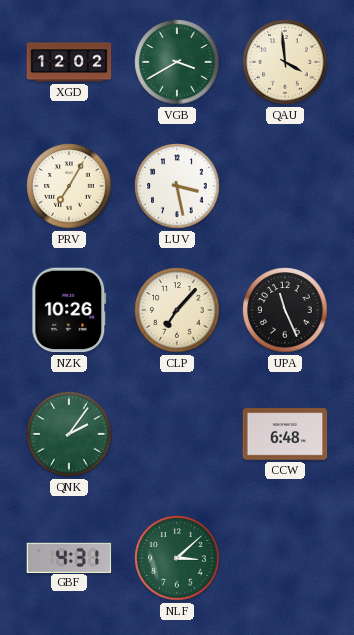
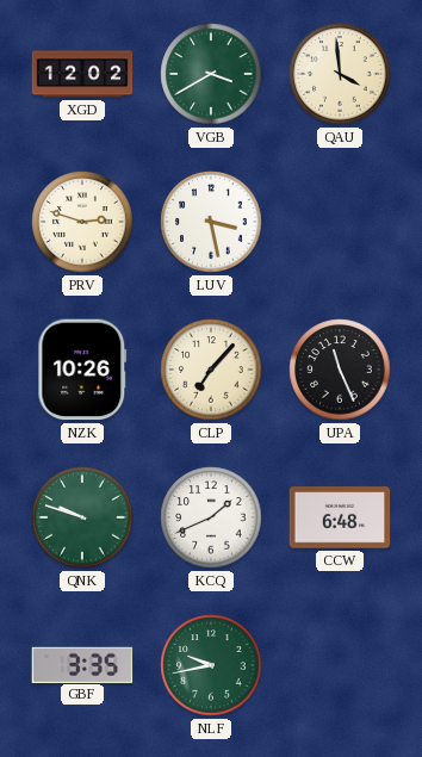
PRV: 7:05 -> 2:48
QNK: 2:06 -> 9:48
KCQ: none -> 1:41
GBF: 4:31 -> 3:35
NLF: 3:08 -> 9:43
